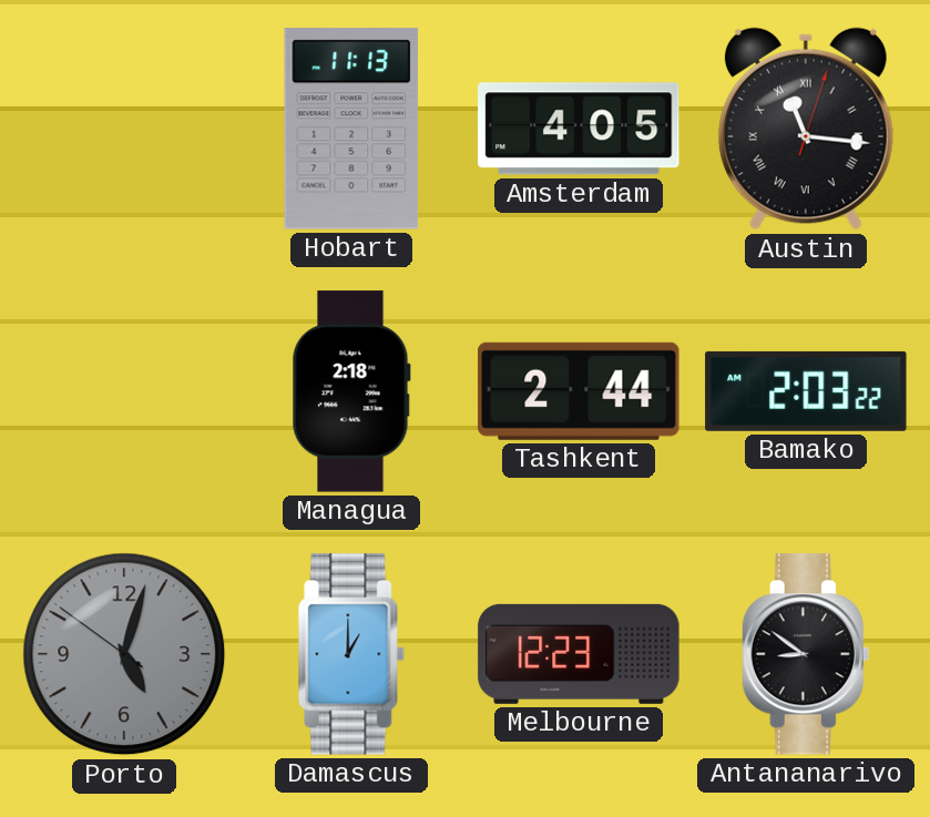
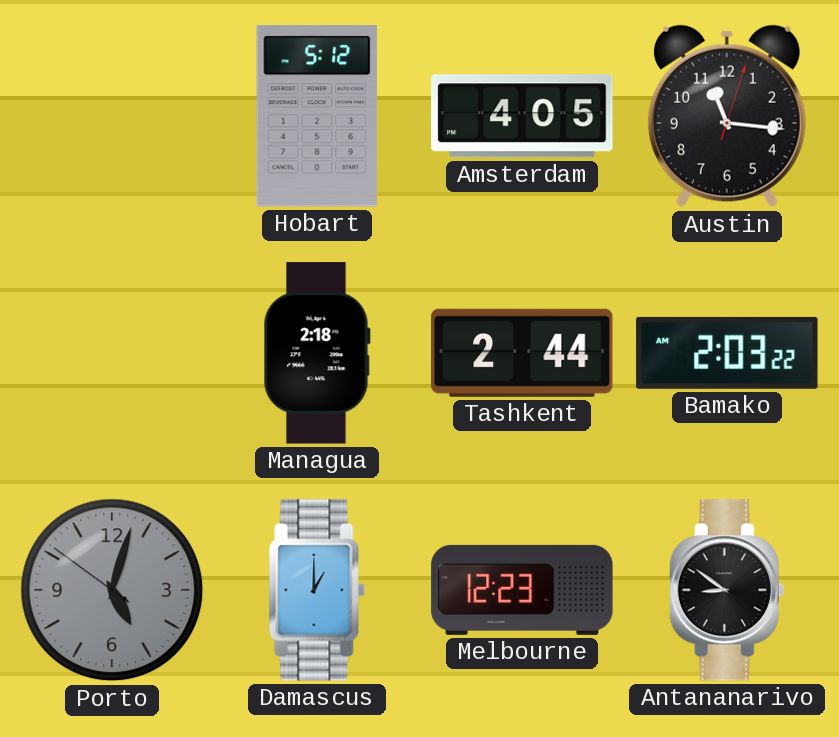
Hobart: 11:13 -> 5:12
Austin numerals: Roman -> Arabic
